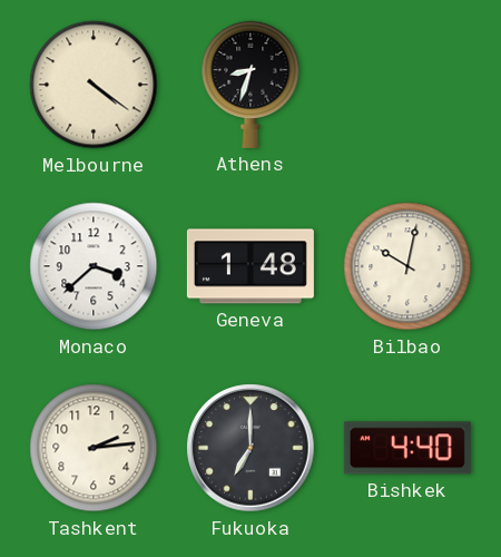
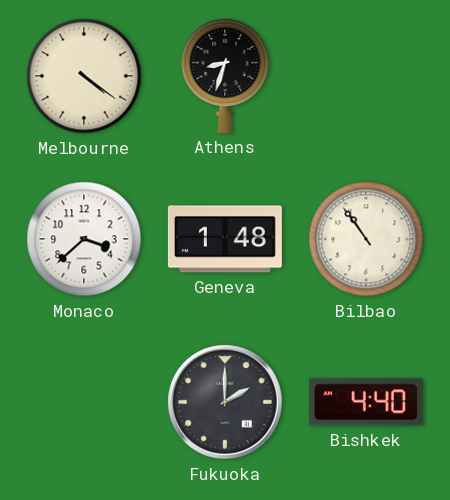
Bilbao: 10:02 -> 10:54
Tashkent: 2:14 -> none
Fukuoka: 7:00 -> 2:00
